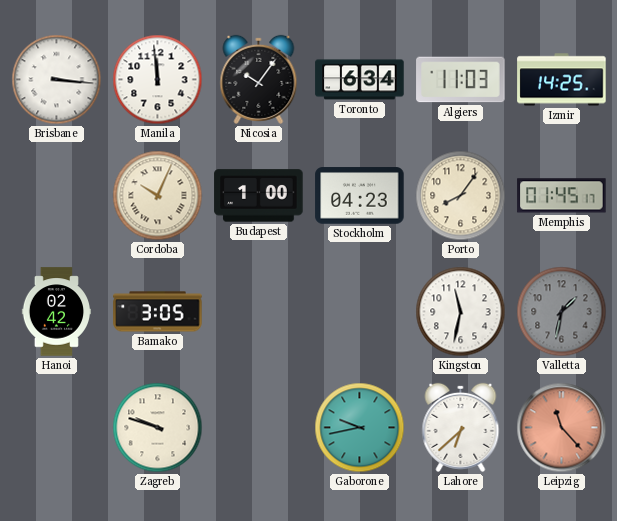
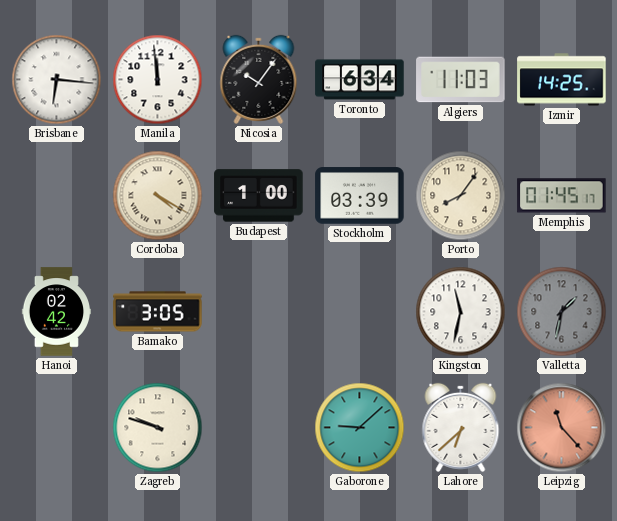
Brisbane: 3:16 -> 6:16
Cordoba: 10:04 -> 4:20
Stockholm: 04:23 -> 03:39
Gaborone: 9:43 -> 9:08
